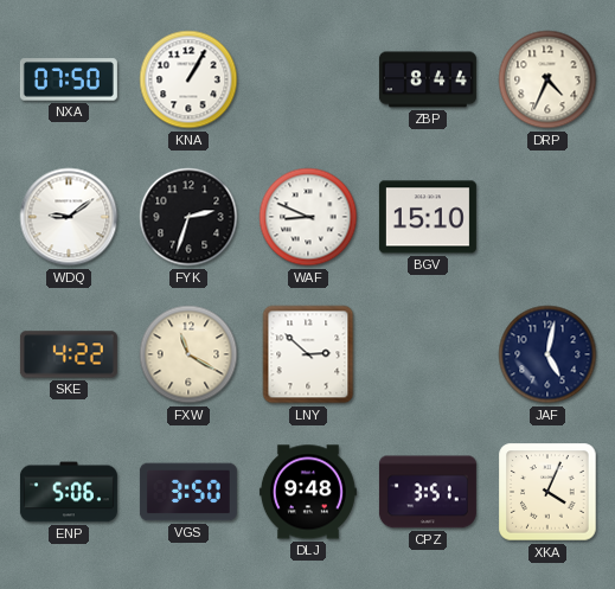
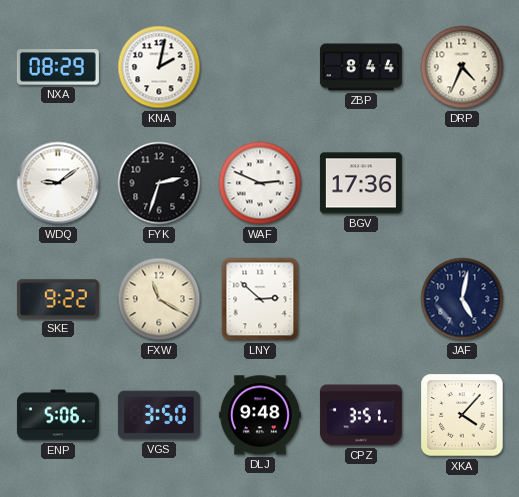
NXA: 07:50 -> 08:29
KNA: 1:05 -> 2:02
WAF: 8:49 -> 2:49
BGV: 15:10 -> 17:36
SKE: 4:22 -> 9:22
XKA: 4:04 -> 4:07
